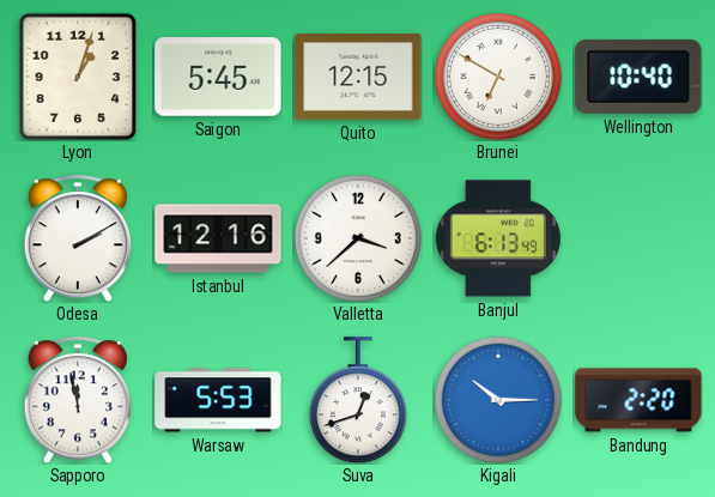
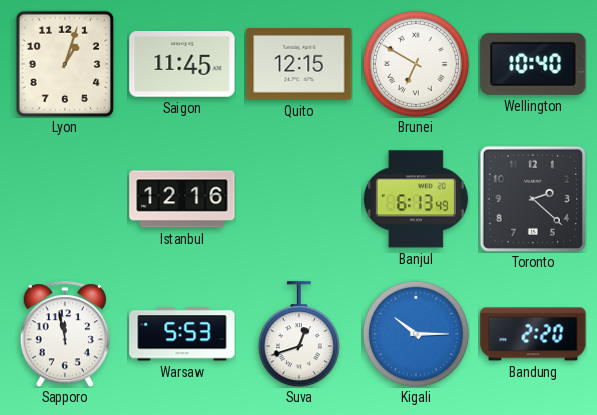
Saigon: 5:45 -> 11:45
Odesa: 2:10 -> none
Valletta: 3:38 -> none
Toronto: none -> 2:22
